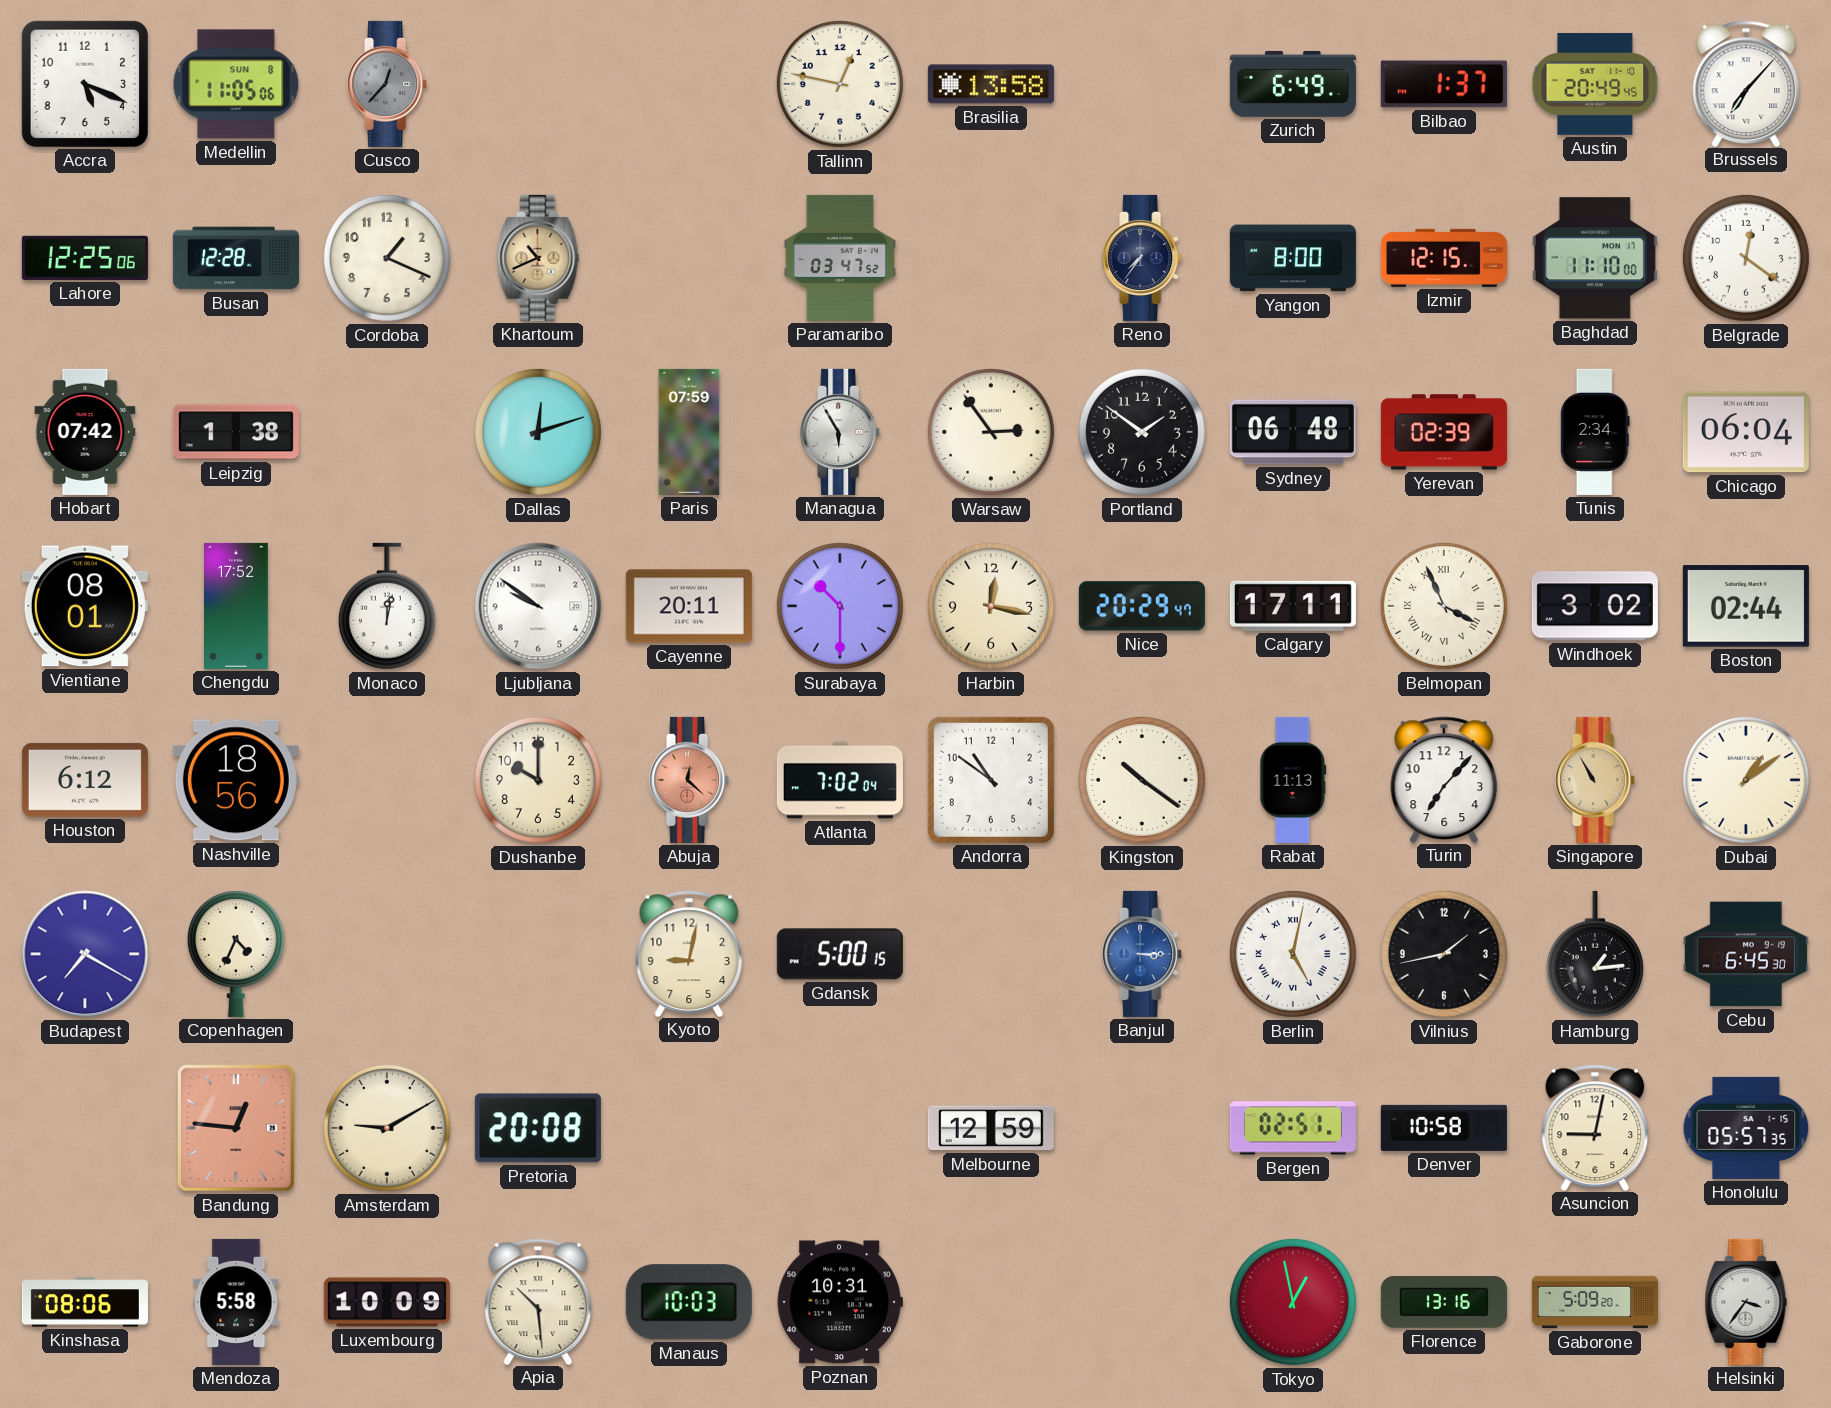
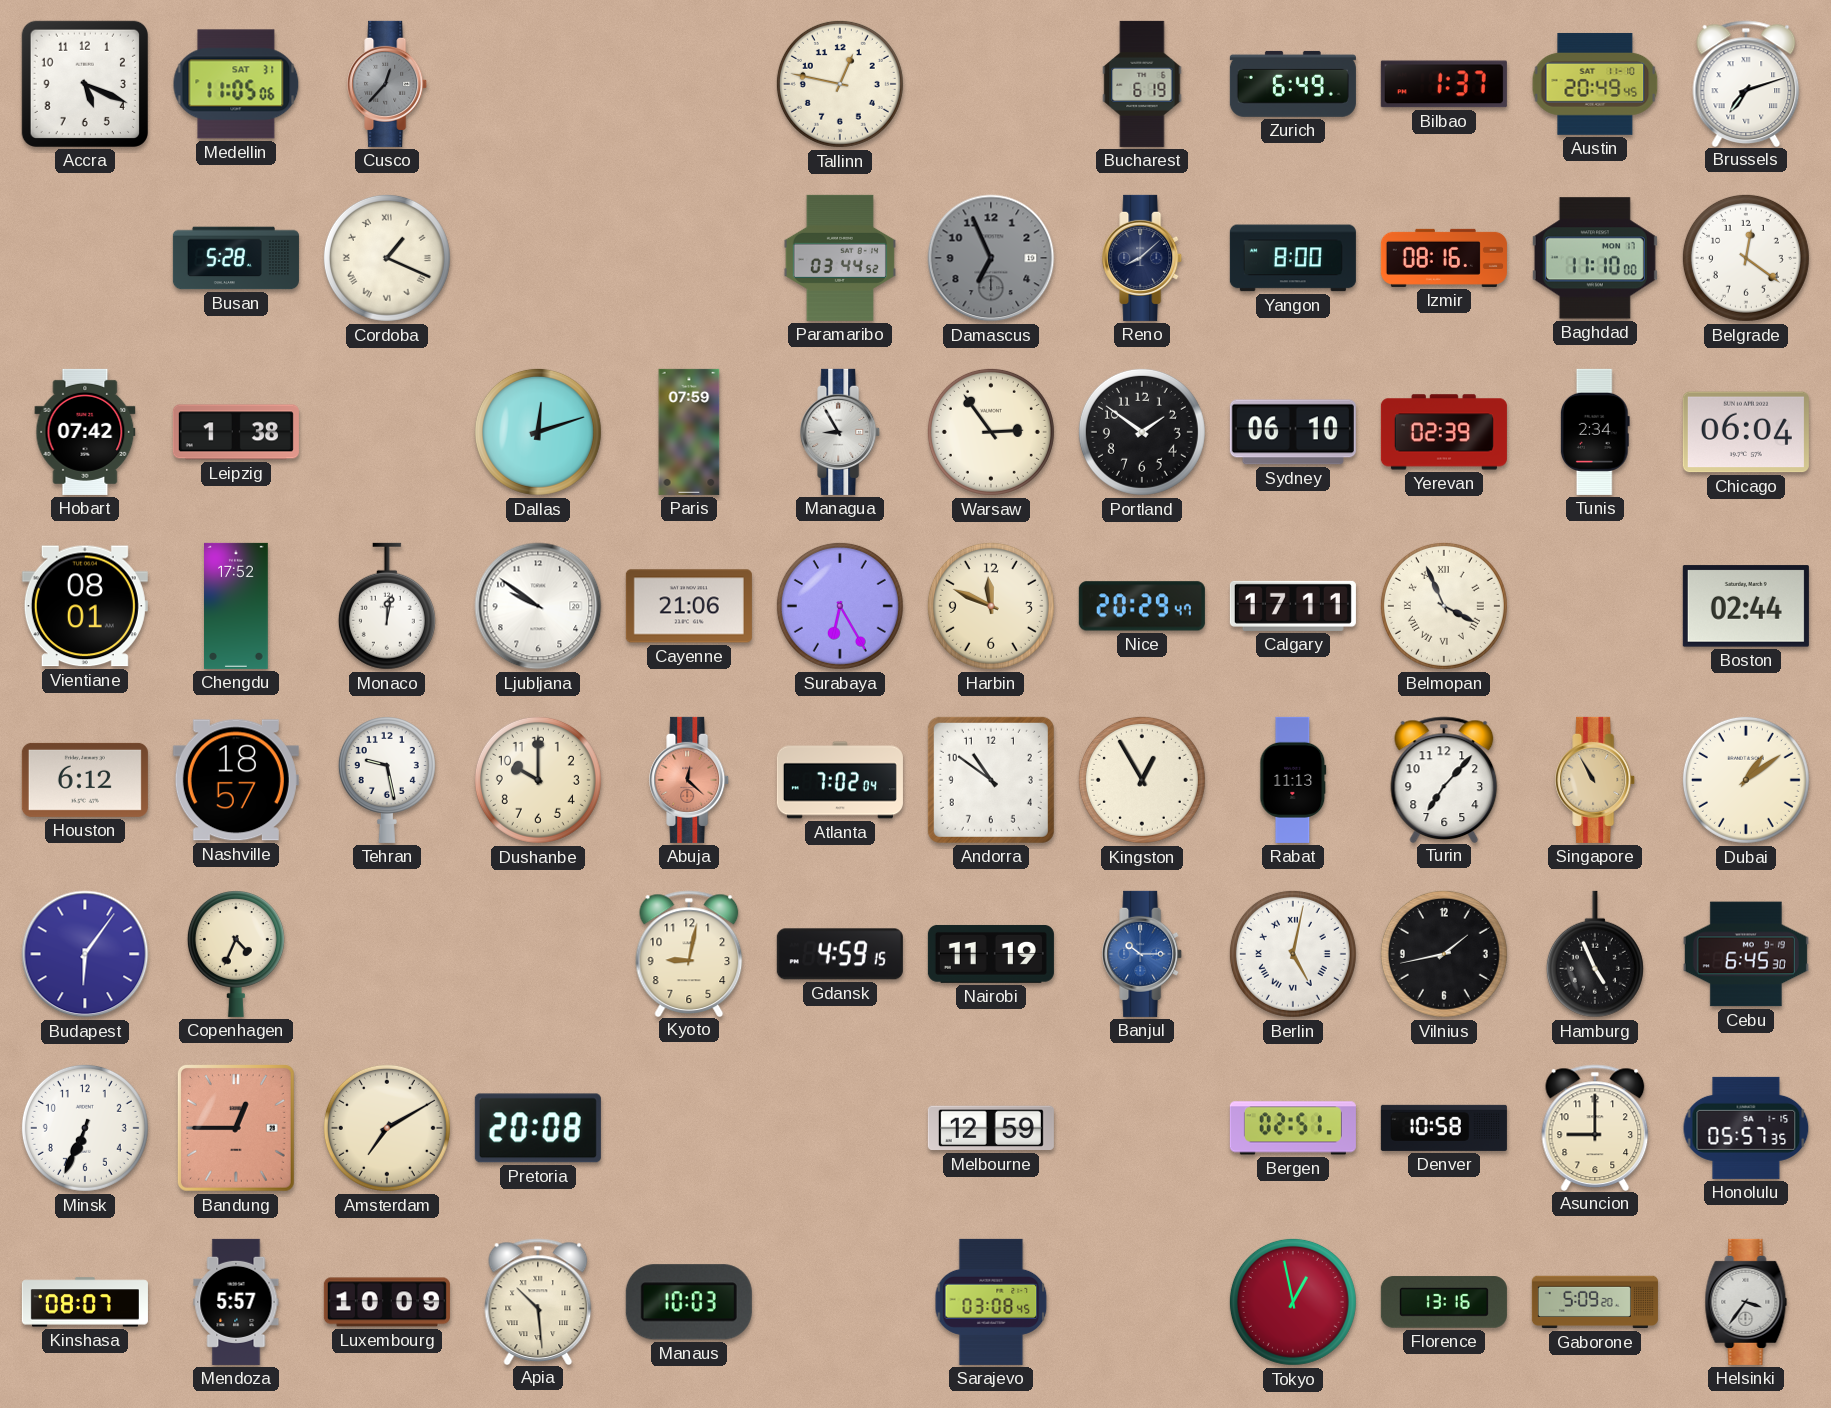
Medellin date: SUN 8 -> SAT 31
Brasilia: 13:58 -> none
Bucharest: none -> 6:19
Brussels: 7:07 -> 7:12
Lahore: 12:25 -> none
Busan: 12:28 -> 5:28
Cordoba numerals: Arabic -> Roman
Khartoum: 10:41 -> none
Paramaribo: 03:47 -> 03:44
Damascus: none -> 6:56
Reno: 7:36 -> 8:08
Izmir: 12:15 -> 08:16
Managua: 5:55 -> 8:55
Sydney: 06:48 -> 06:10
Cayenne: 20:11 -> 21:06
Surabaya: 10:30 -> 6:25
Harbin: 12:17 -> 11:49
Windhoek: 3:02 -> none
Nashville: 18:56 -> 18:57
Tehran: none -> 9:28
Kingston: 10:21 -> 12:55
Budapest: 7:20 -> 6:06
Gdansk: 5:00 -> 4:59
Nairobi: none -> 11:19
Banjul: 3:15 -> 10:15
Hamburg: 1:14 -> 4:56
Minsk: none -> 6:34
Bandung: 12:46 -> 12:45
Amsterdam: 9:10 -> 7:10
Asuncion: 9:02 -> 9:00
Kinshasa: 08:06 -> 08:07
Mendoza: 5:58 -> 5:57
Poznan: 10:31 -> none
Sarajevo: none -> 03:08
